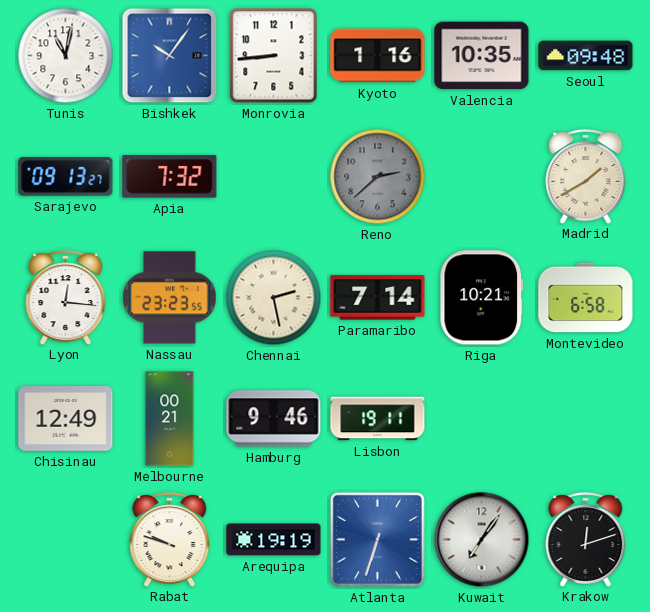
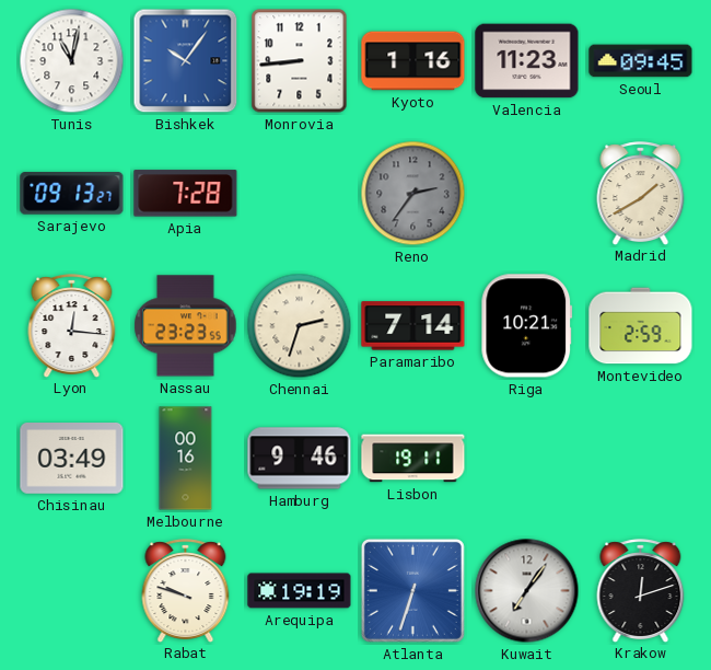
Valencia: 10:35 -> 11:23
Seoul: 09:48 -> 09:45
Apia: 7:32 -> 7:28
Reno: 2:38 -> 2:36
Chennai: 2:28 -> 2:33
Montevideo: 6:58 -> 2:59
Chisinau: 12:49 -> 03:49
Melbourne: 00:21 -> 00:16
